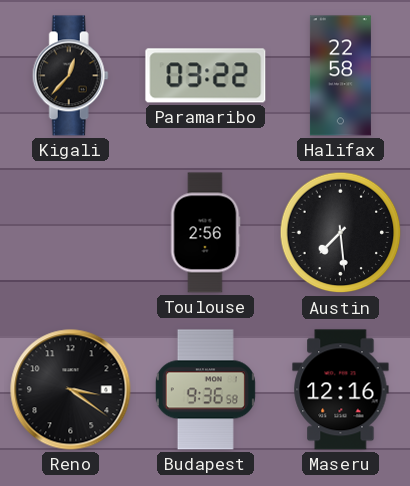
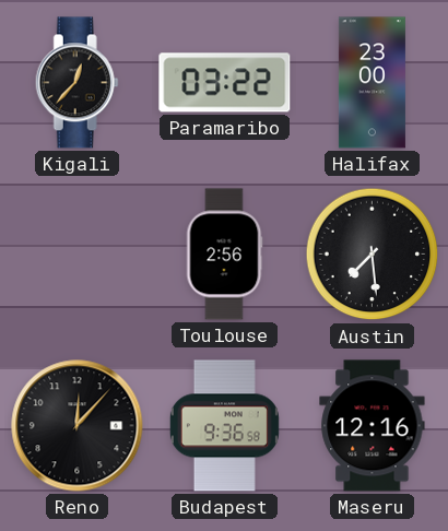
Halifax: 22:58 -> 23:00
Reno: 3:21 -> 12:07
